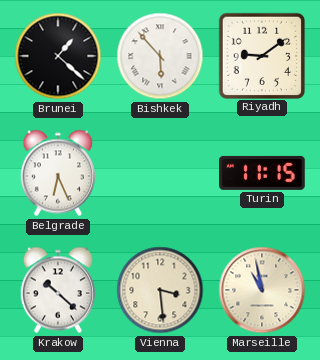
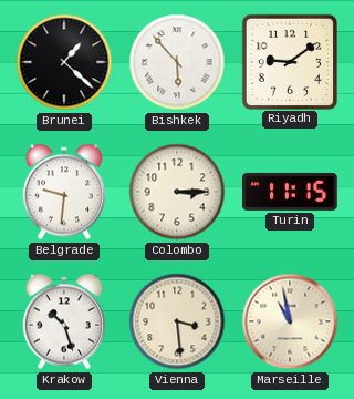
Belgrade: 6:26 -> 9:31
Colombo: none -> 3:15
Krakow: 10:22 -> 10:27
